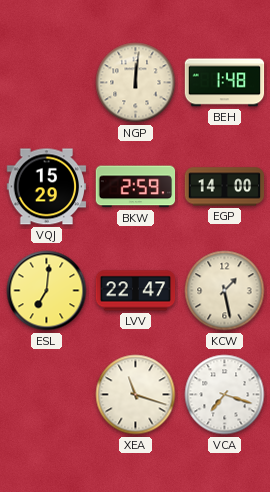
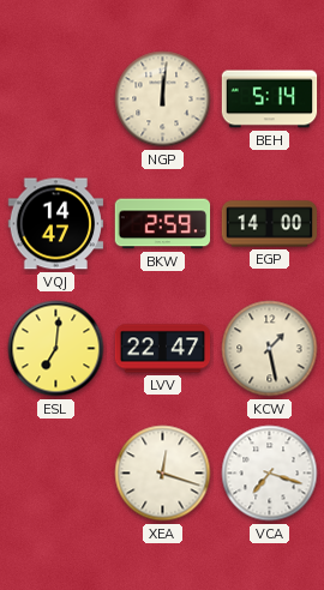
BEH: 1:48 -> 5:14
VQJ: 15:29 -> 14:47
XEA: 11:18 -> 12:18
